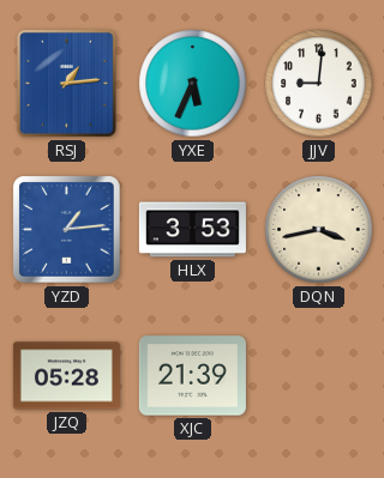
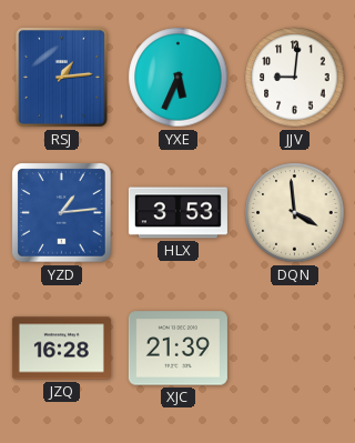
DQN: 3:43 -> 3:59
JZQ: 05:28 -> 16:28
